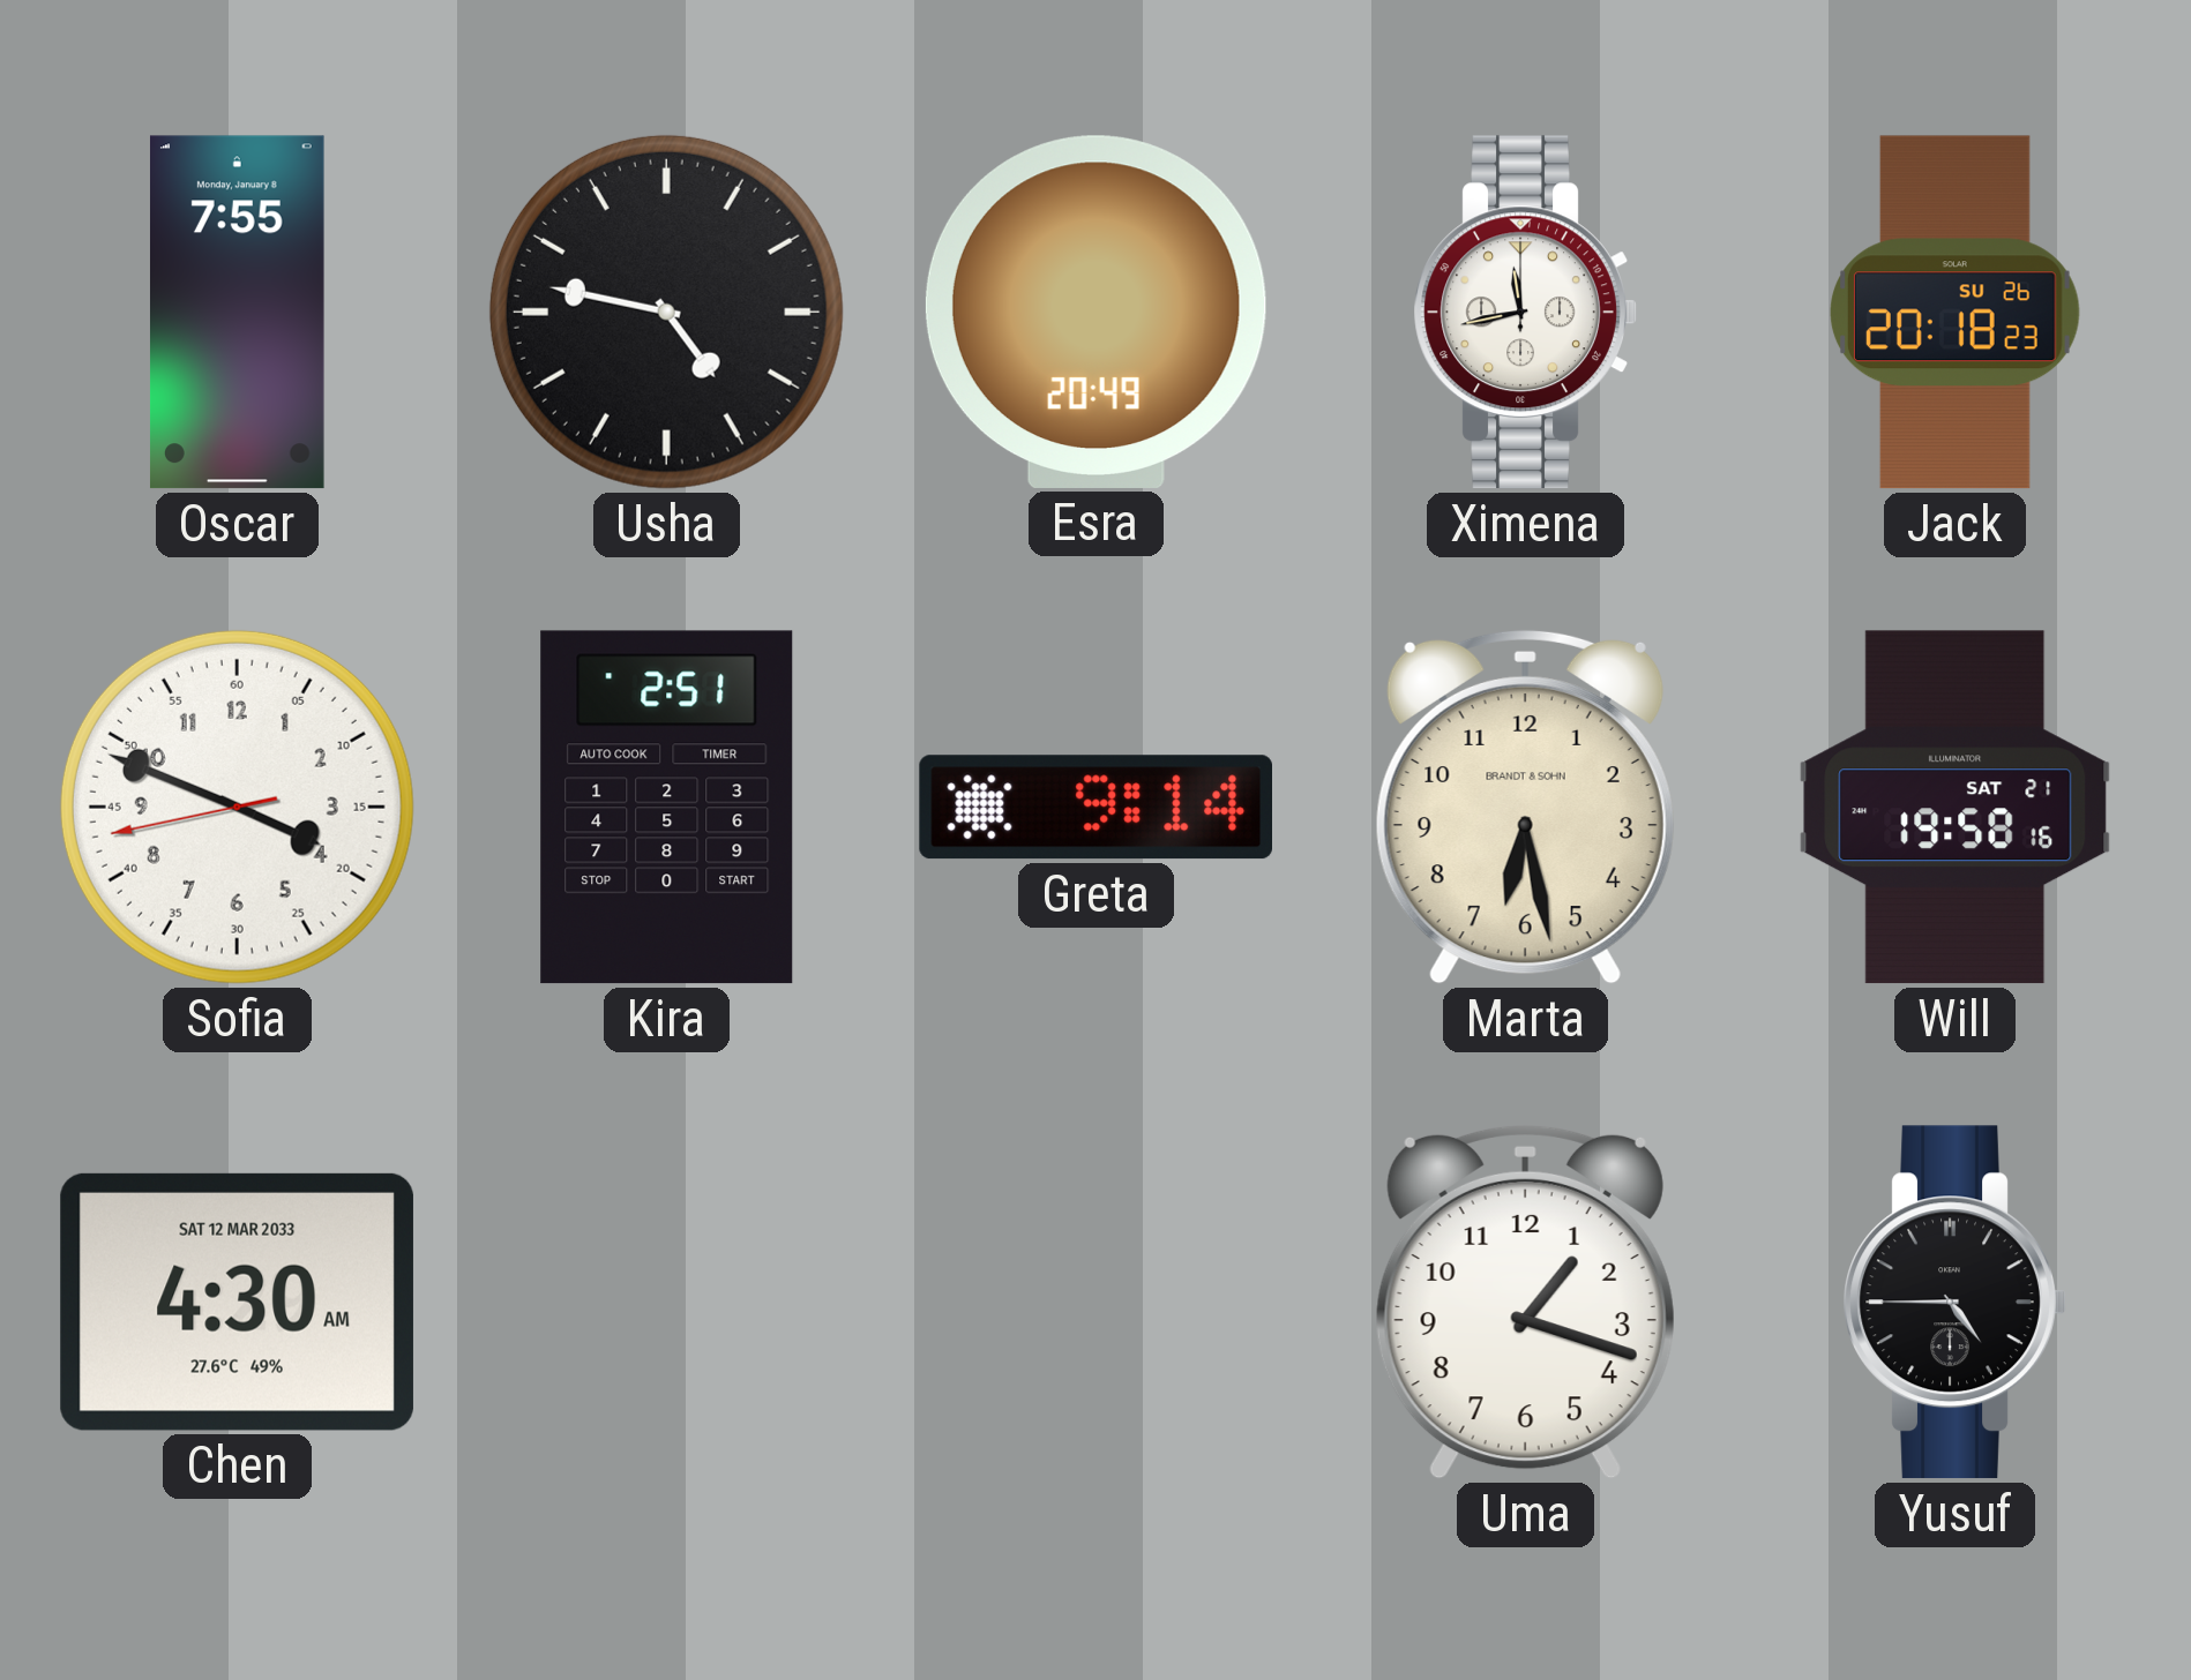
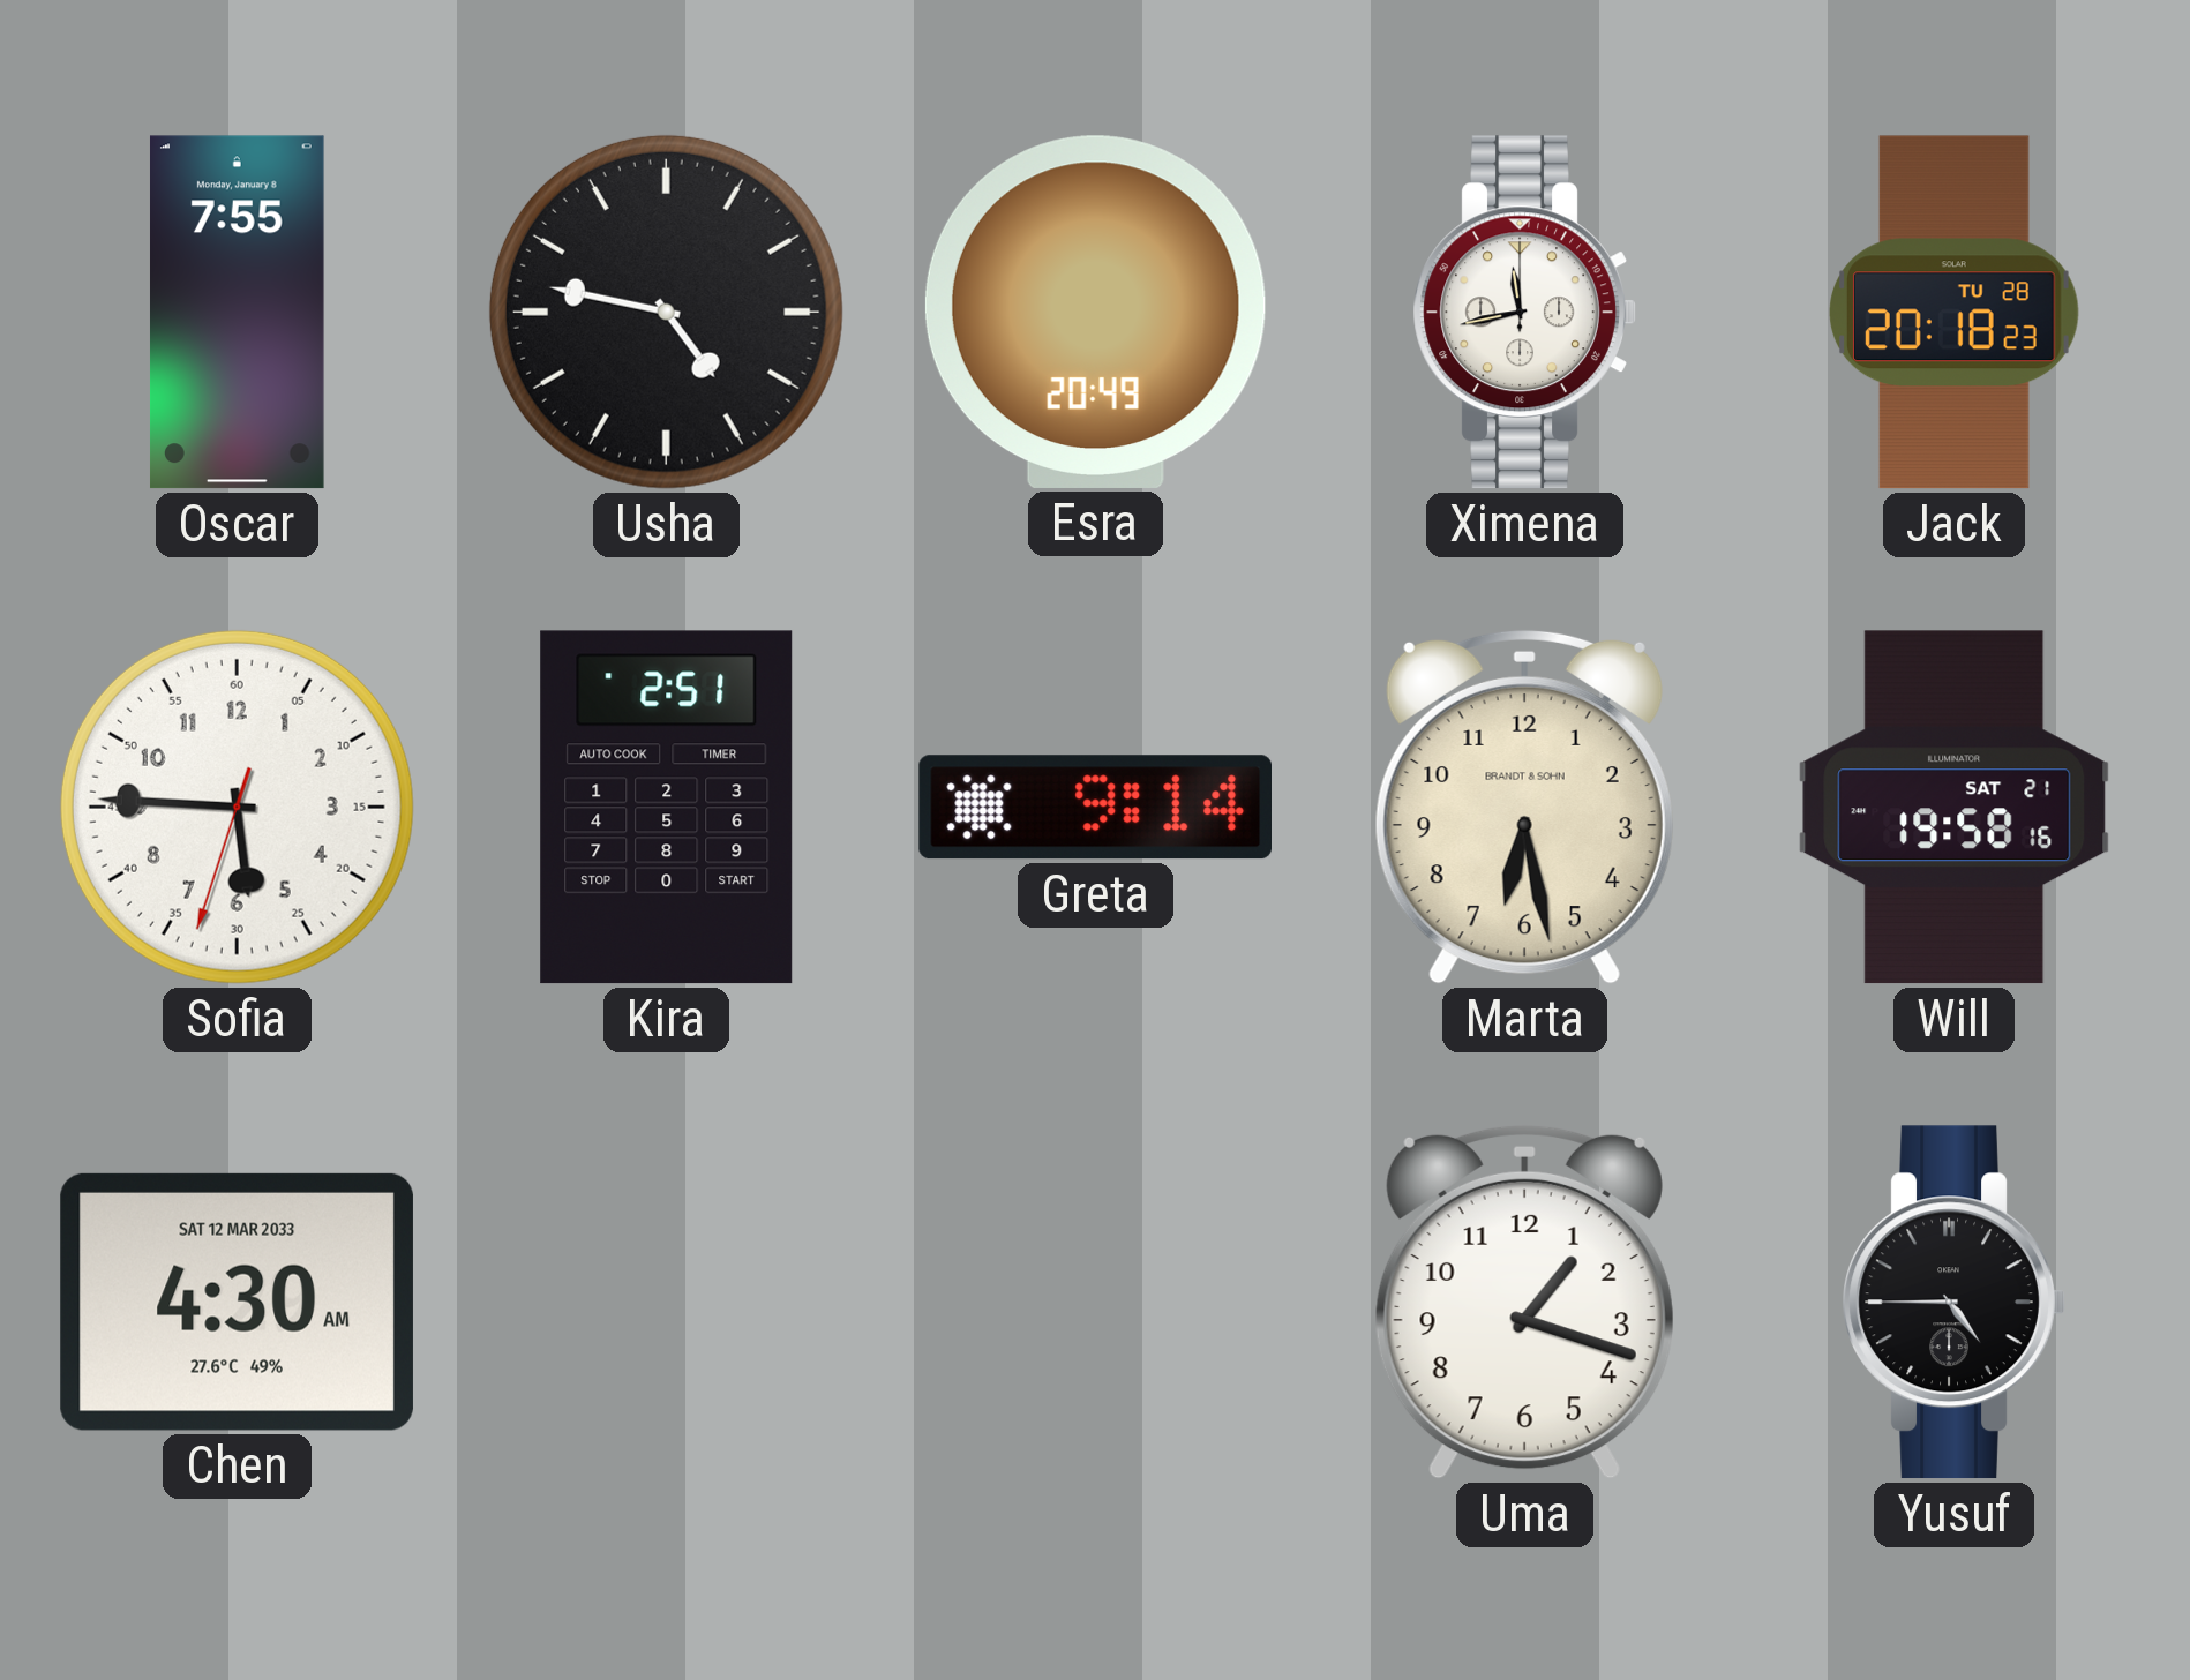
Jack date: SU 26 -> TU 28
Sofia: 3:48 -> 5:45
